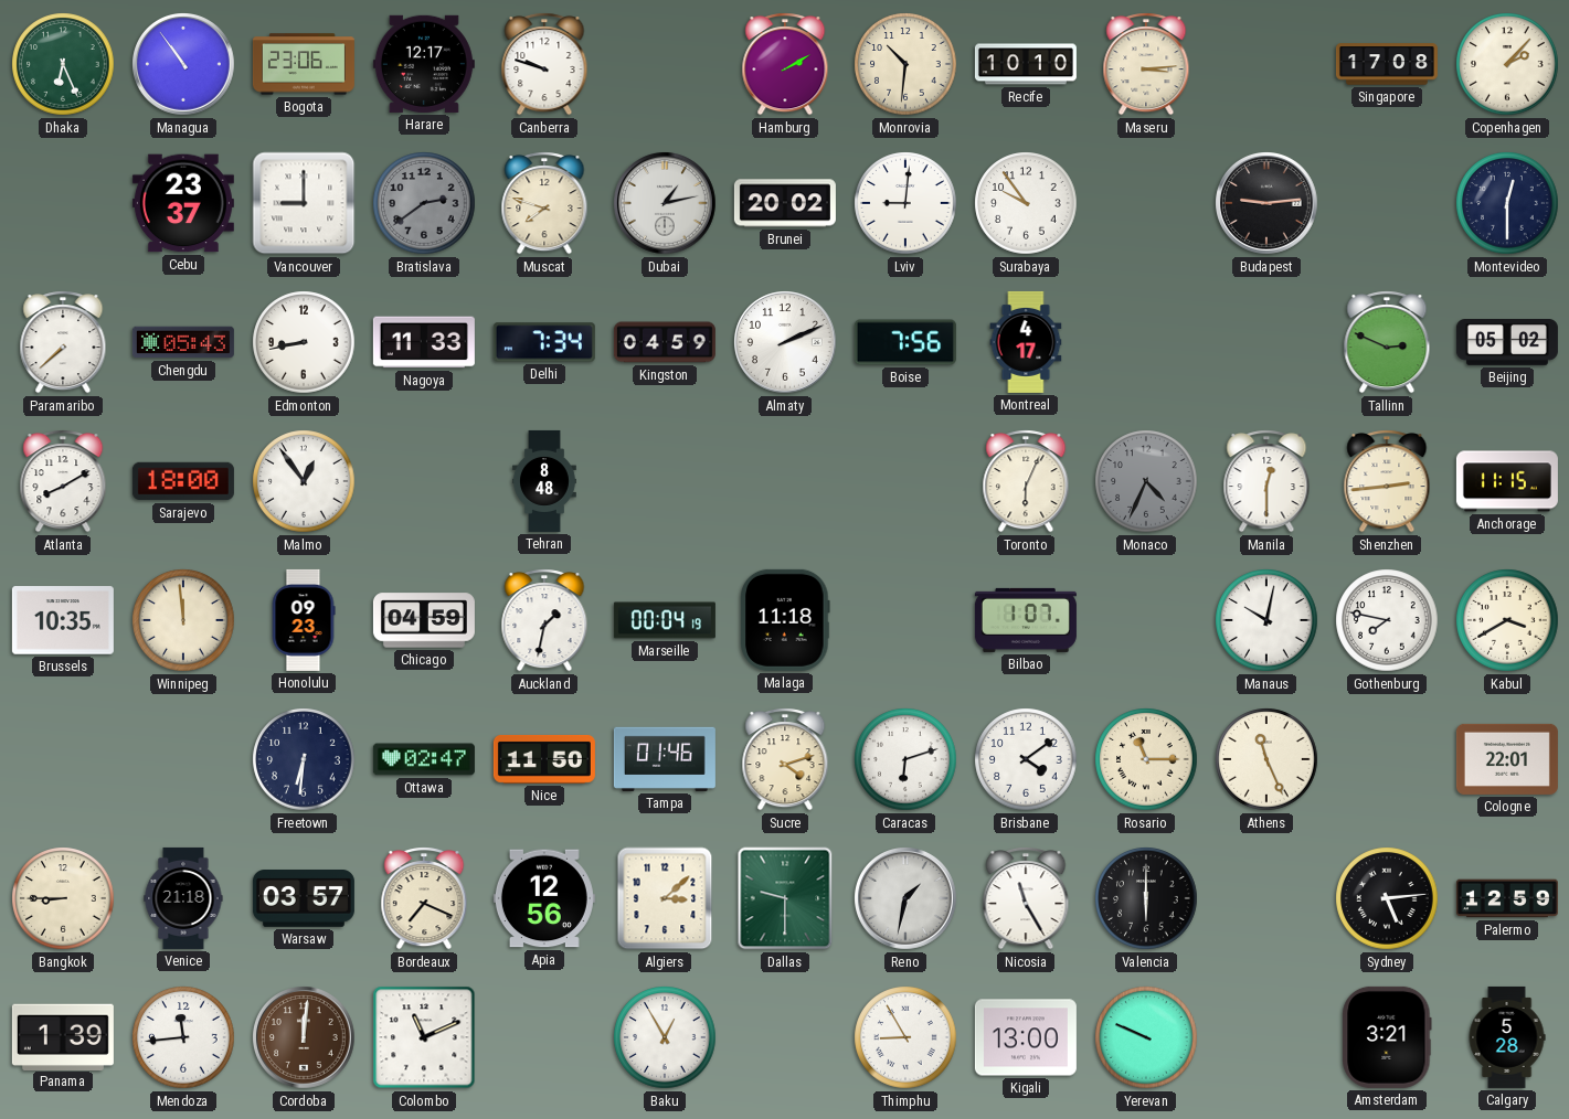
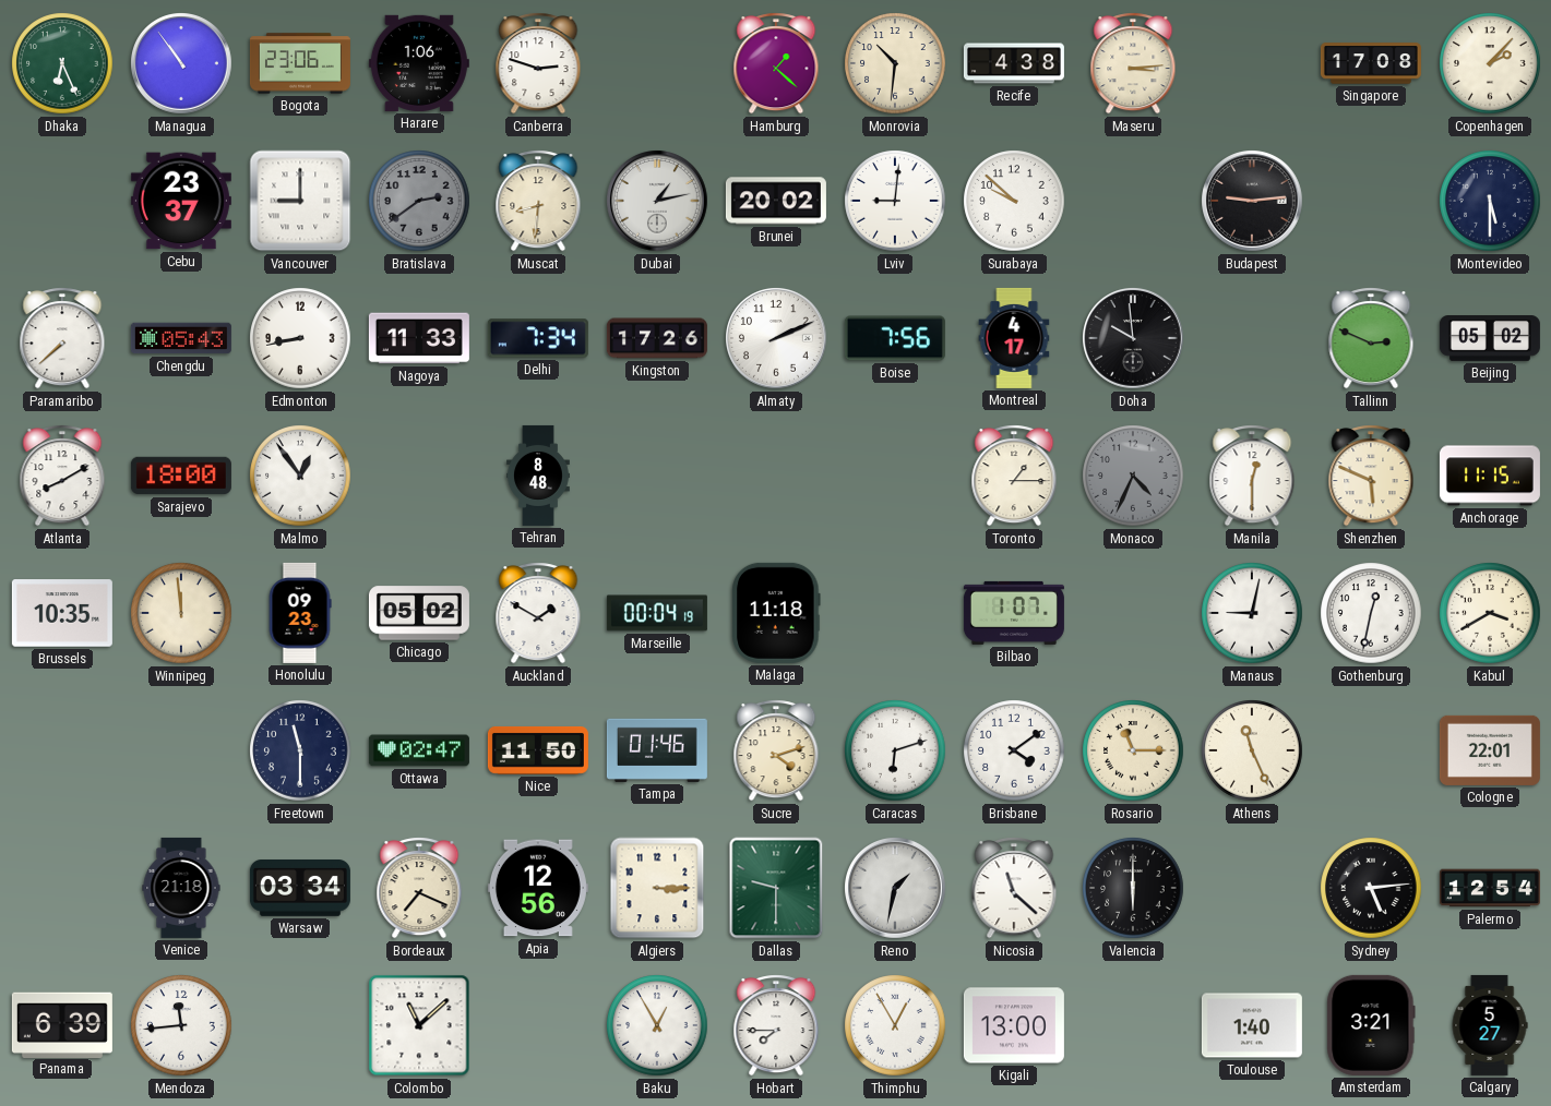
Harare: 12:17 -> 1:06
Canberra: 9:48 -> 2:48
Hamburg: 2:10 -> 1:22
Recife: 10:10 -> 4:38
Muscat: 7:48 -> 8:31
Surabaya: 9:54 -> 9:52
Montevideo: 12:30 -> 5:30
Kingston: 04:59 -> 17:26
Doha: none -> 9:59
Toronto: 6:04 -> 1:15
Shenzhen: 2:44 -> 5:49
Chicago: 04:59 -> 05:02
Auckland: 1:32 -> 1:50
Manaus: 10:02 -> 9:02
Gothenburg: 7:47 -> 12:32
Freetown: 6:31 -> 11:30
Bangkok: 8:45 -> none
Warsaw: 03:57 -> 03:34
Algiers: 3:08 -> 3:15
Nicosia: 11:25 -> 11:22
Palermo: 12:59 -> 12:54
Panama: 1:39 -> 6:39
Cordoba: 12:01 -> none
Colombo: 11:11 -> 11:08
Hobart: none -> 7:45
Thimphu: 8:55 -> 12:55
Yerevan: 9:49 -> none
Toulouse: none -> 1:40
Calgary: 5:28 -> 5:27
